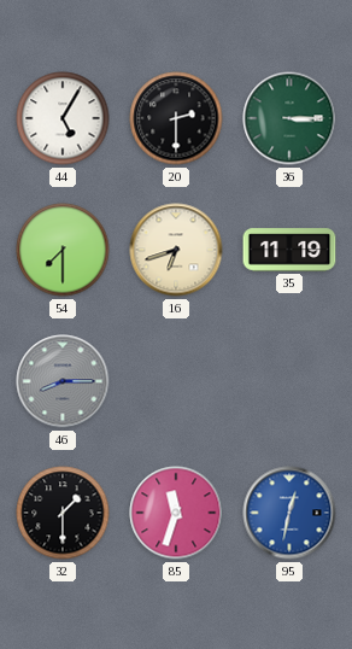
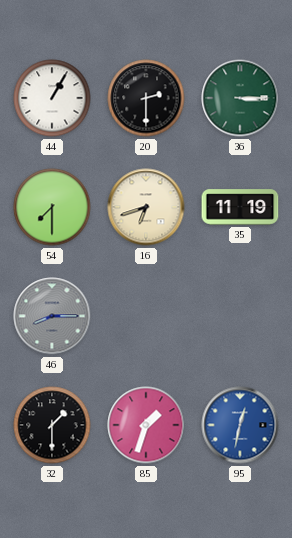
44: 5:05 -> 1:05
85: 11:33 -> 1:33
